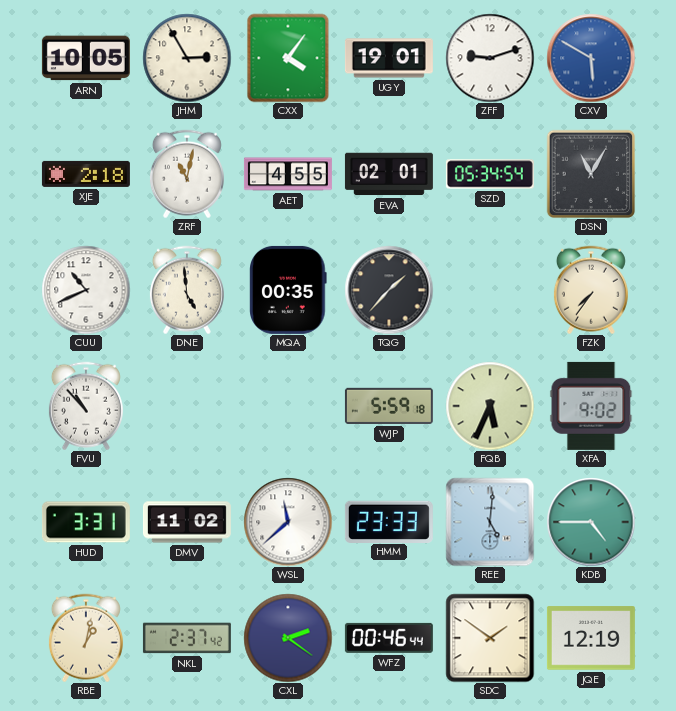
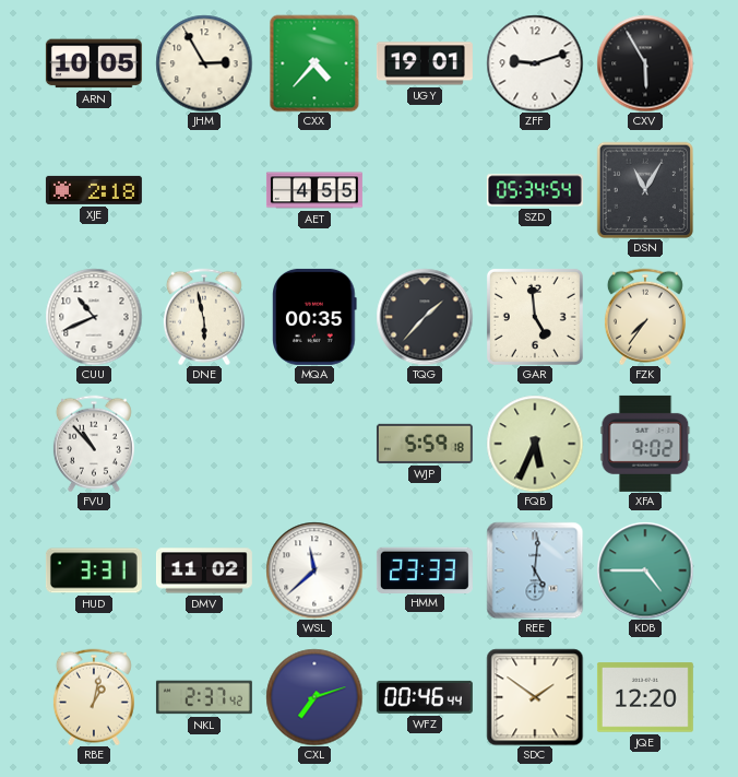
CXX: 4:06 -> 4:37
CXV: 5:50 -> 5:55
CXV dial: blue -> black
ZRF: 11:02 -> none
EVA: 02:01 -> none
DNE: 4:59 -> 5:58
GAR: none -> 4:59
CXL: 2:21 -> 7:12
JQE: 12:19 -> 12:20
